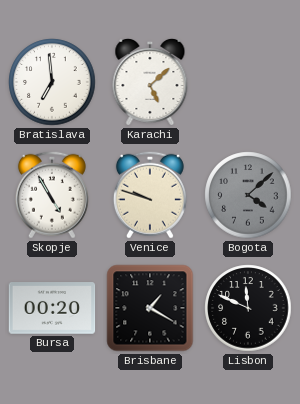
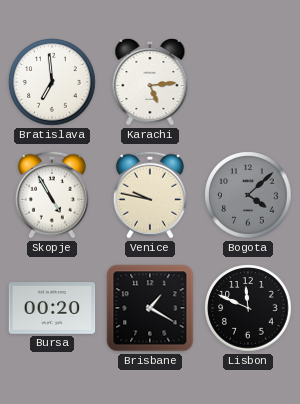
Karachi: 5:08 -> 5:14
Venice: 9:48 -> 9:47
